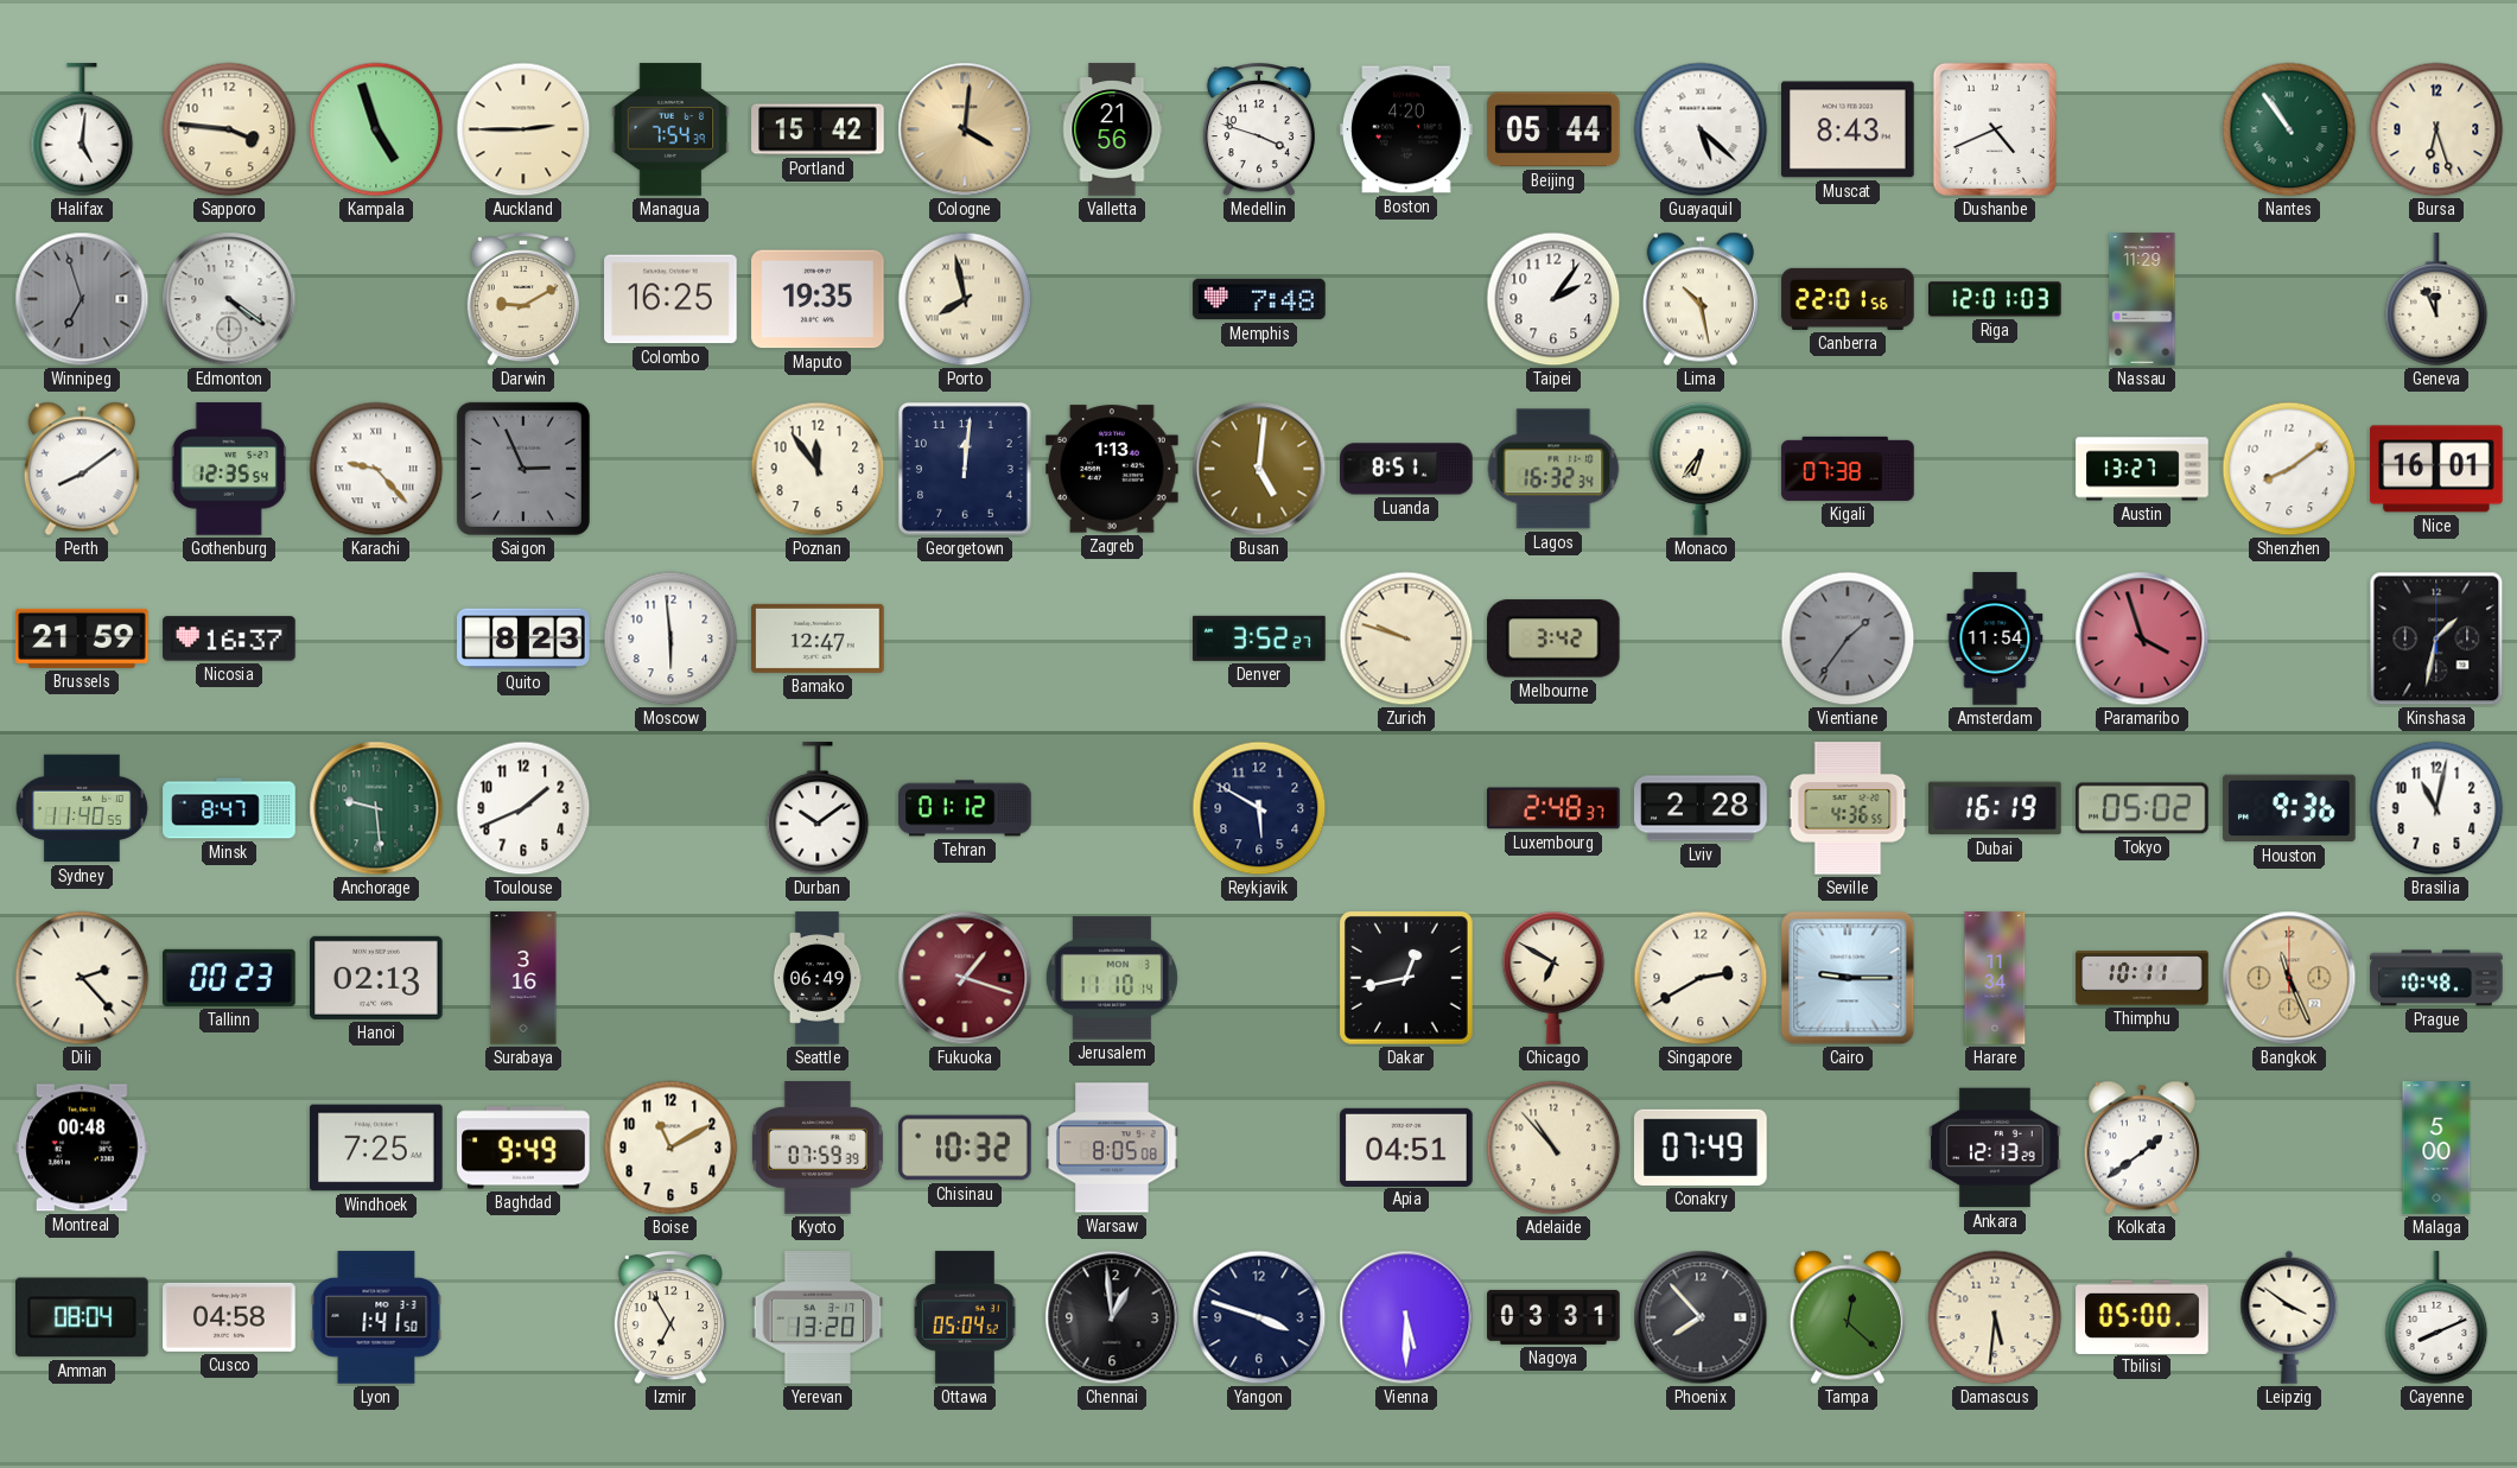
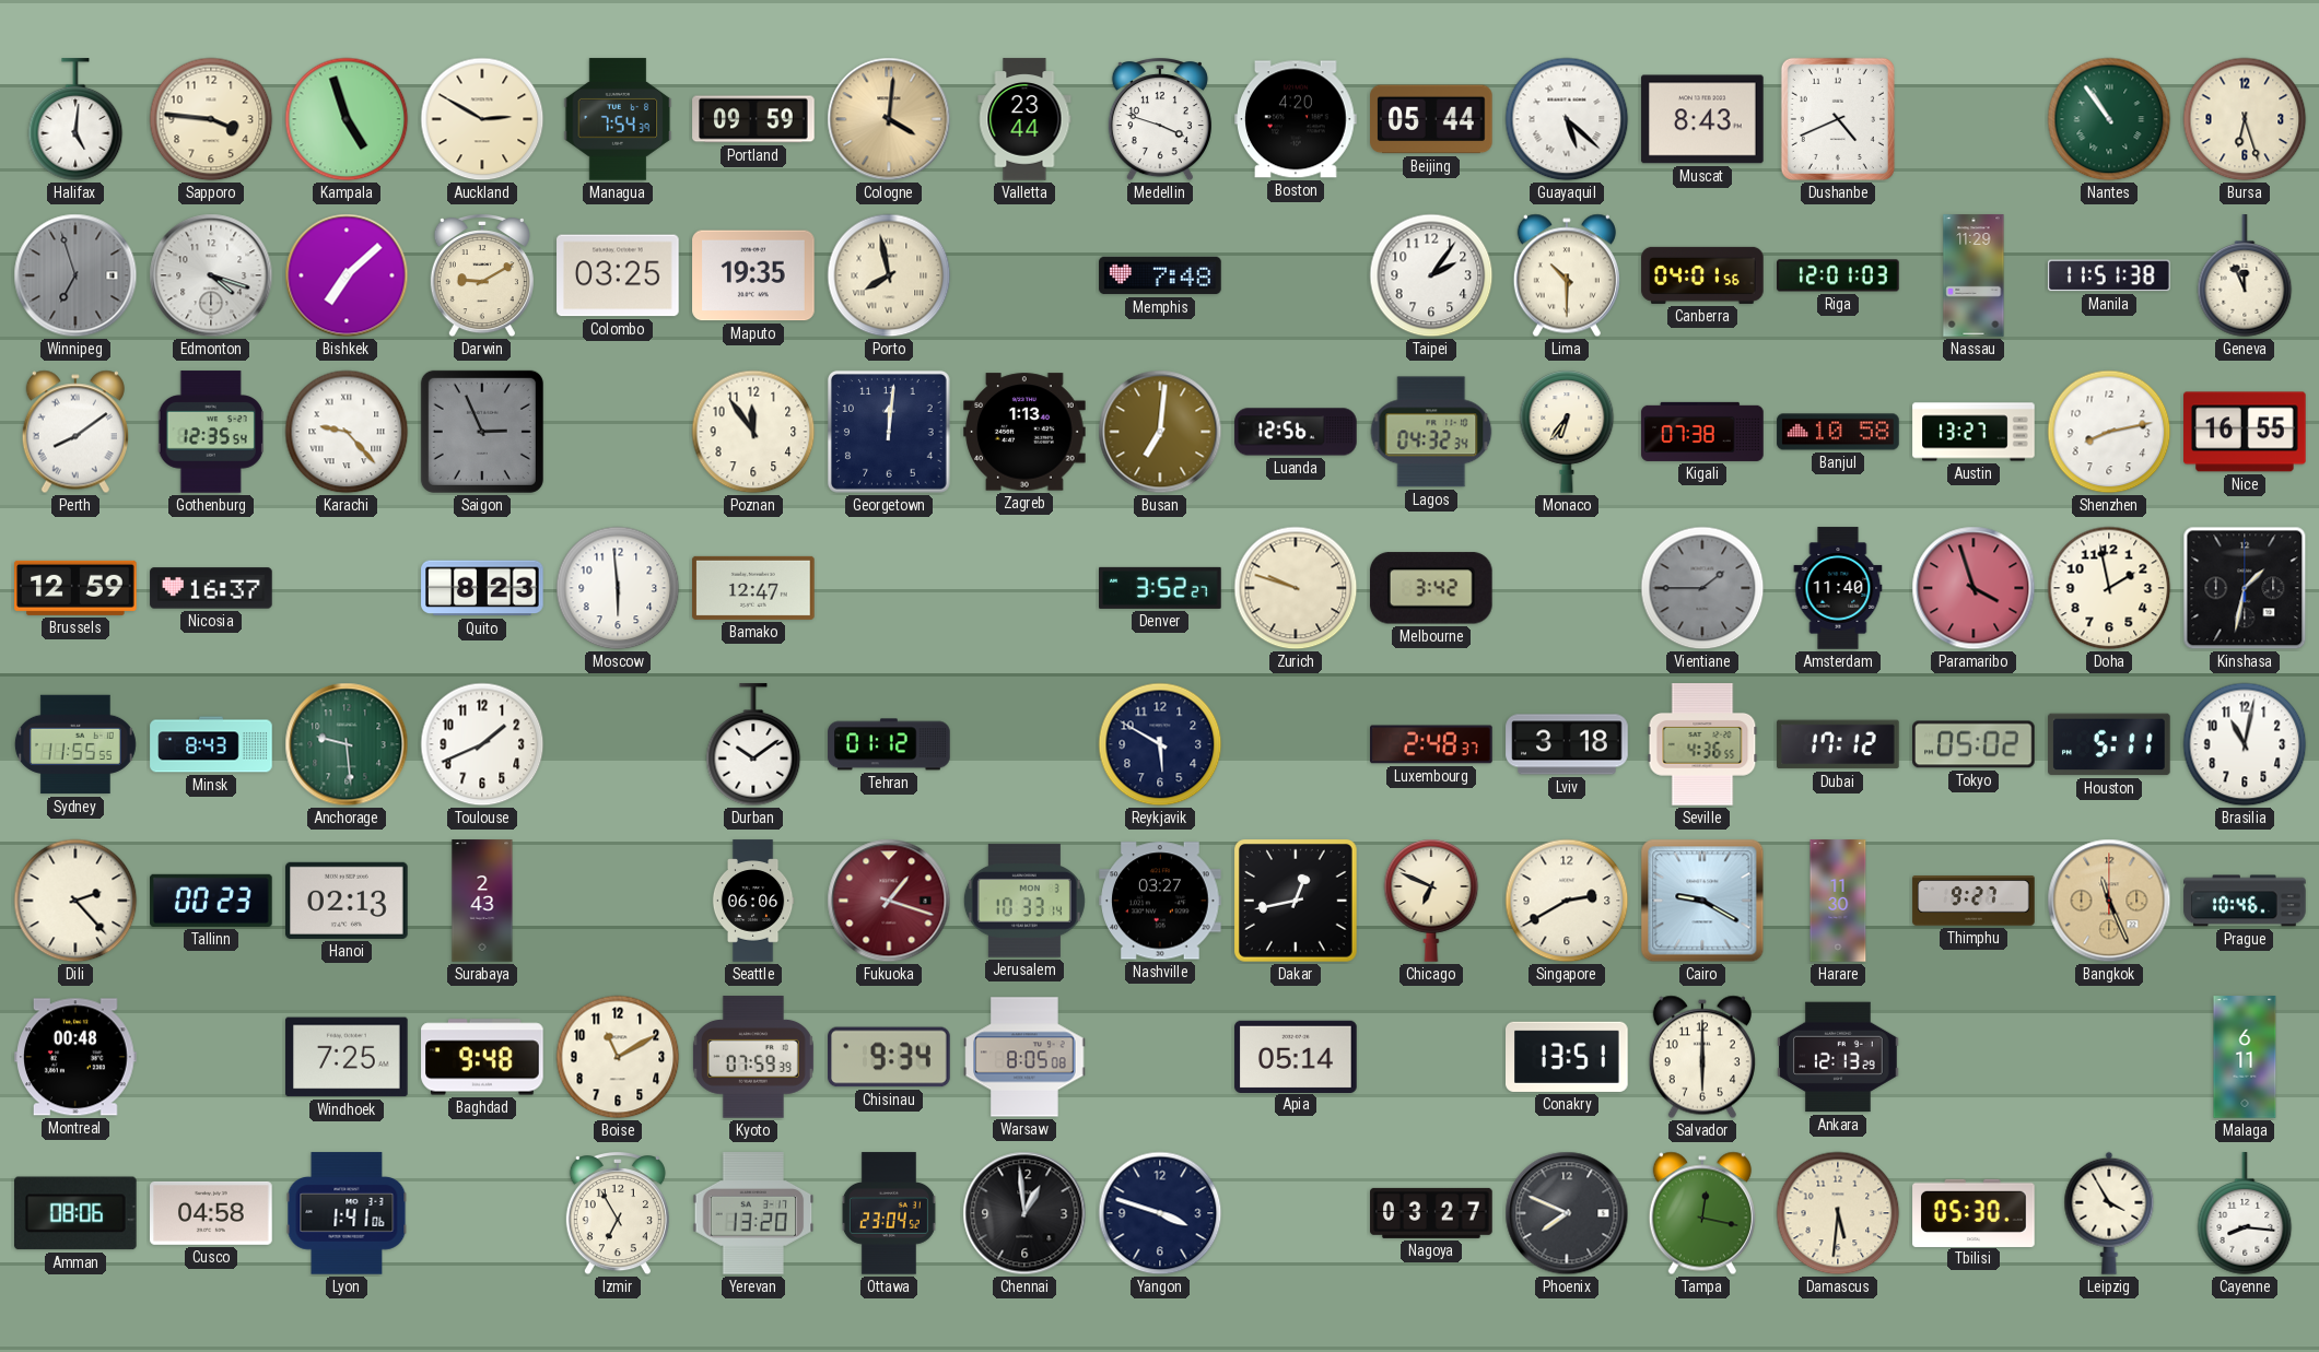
Auckland: 2:45 -> 2:50
Portland: 15:42 -> 09:59
Valletta: 21:56 -> 23:44
Edmonton: 4:21 -> 4:18
Bishkek: none -> 7:08
Colombo: 16:25 -> 03:25
Lima: 10:28 -> 10:30
Canberra: 22:01 -> 04:01
Manila: none -> 11:51
Busan: 5:01 -> 7:01
Luanda: 8:51 -> 12:56
Lagos: 16:32 -> 04:32
Banjul: none -> 10:58
Shenzhen: 8:09 -> 8:13
Nice: 16:01 -> 16:55
Brussels: 21:59 -> 12:59
Vientiane: 1:36 -> 1:45
Amsterdam: 11:54 -> 11:40
Doha: none -> 1:58
Sydney: 11:40 -> 11:55
Minsk: 8:47 -> 8:43
Lviv: 2:28 -> 3:18
Dubai: 16:19 -> 17:12
Houston: 9:36 -> 5:11
Surabaya: 3:16 -> 2:43
Seattle: 06:49 -> 06:06
Jerusalem: 11:10 -> 10:33
Nashville: none -> 03:27
Chicago: 6:50 -> 6:49
Cairo: 9:15 -> 9:20
Harare: 11:34 -> 11:30
Thimphu: 10:11 -> 9:27
Prague: 10:48 -> 10:46
Baghdad: 9:49 -> 9:48
Chisinau: 10:32 -> 9:34
Apia: 04:51 -> 05:14
Adelaide: 10:53 -> none
Conakry: 07:49 -> 13:51
Salvador: none -> 6:00
Kolkata: 1:39 -> none
Malaga: 5:00 -> 6:11
Amman: 08:04 -> 08:06
Lyon: 1:41:50 -> 1:41:06
Ottawa: 05:04 -> 23:04
Vienna: 5:30 -> none
Nagoya: 03:31 -> 03:27
Phoenix: 7:53 -> 7:49
Tampa: 12:22 -> 12:17
Tbilisi: 05:00 -> 05:30
Leipzig: 3:51 -> 3:55
Cayenne: 8:11 -> 8:16
